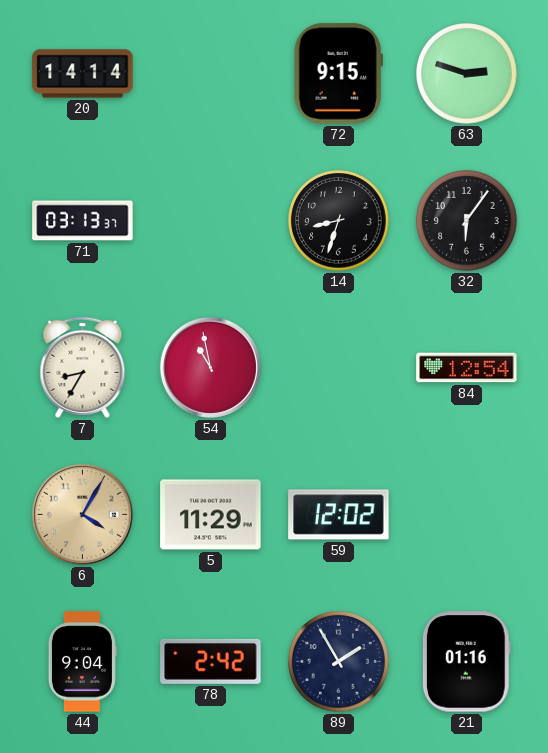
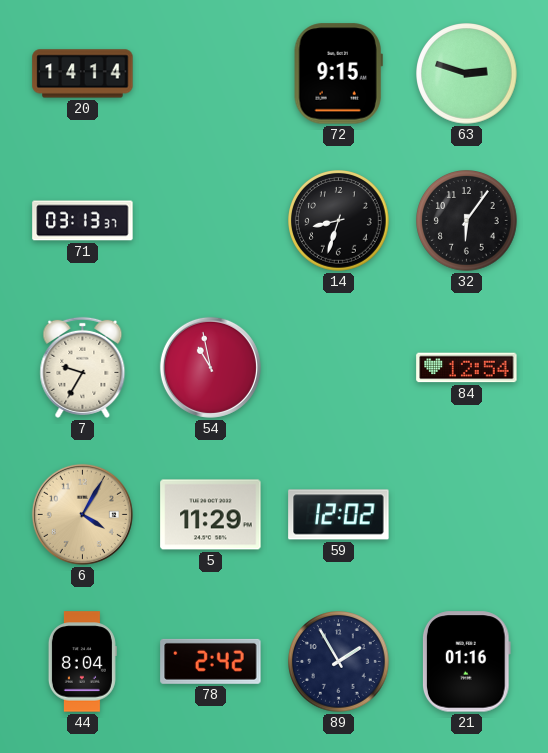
7: 8:35 -> 9:35
44: 9:04 -> 8:04
